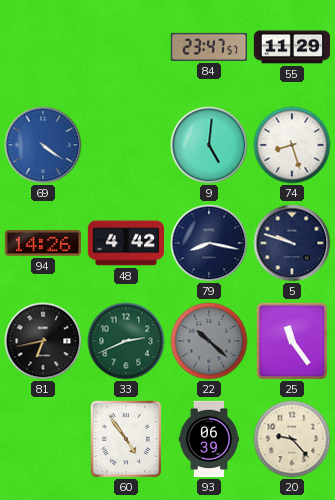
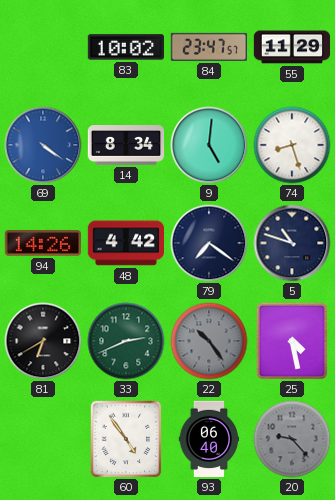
83: none -> 10:02
14: none -> 8:34
79: 8:17 -> 7:21
5: 9:48 -> 10:48
81: 6:43 -> 6:40
22: 10:22 -> 10:24
25: 11:24 -> 4:28
93: 06:39 -> 06:40
20 dial: cream -> grey
